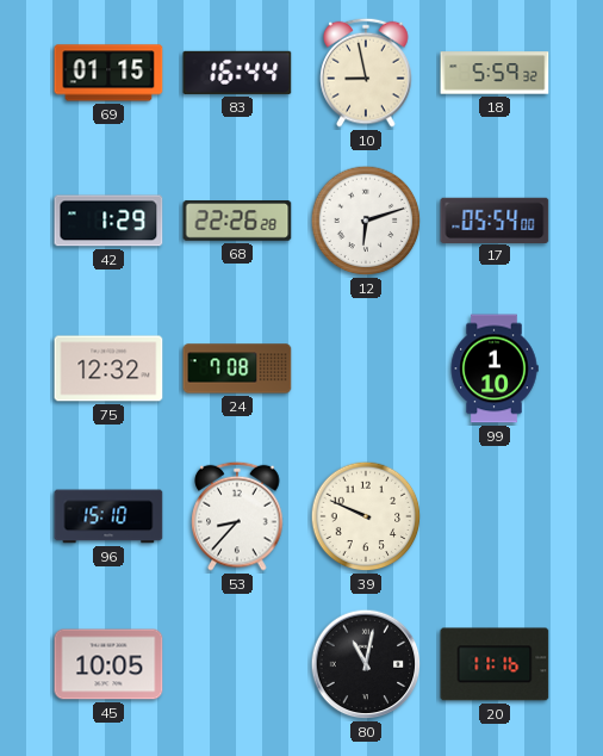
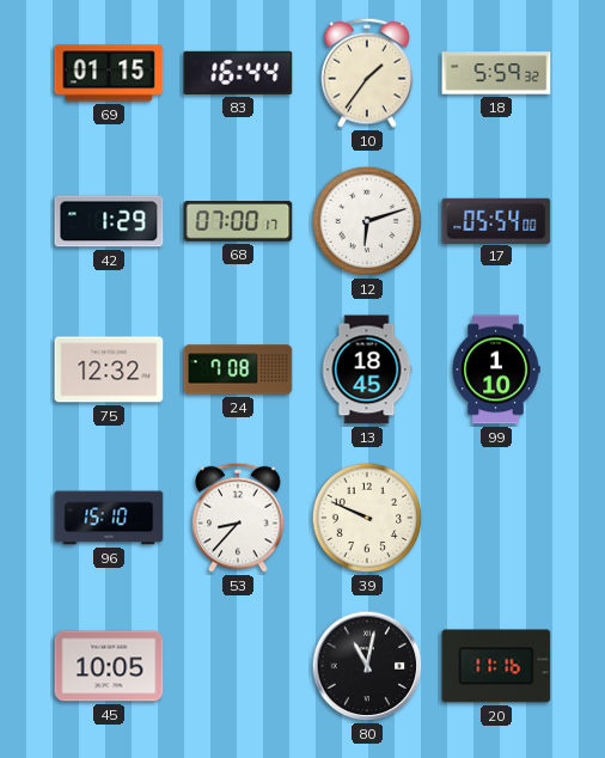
10: 8:58 -> 1:36
68: 22:26 -> 07:00
13: none -> 18:45
